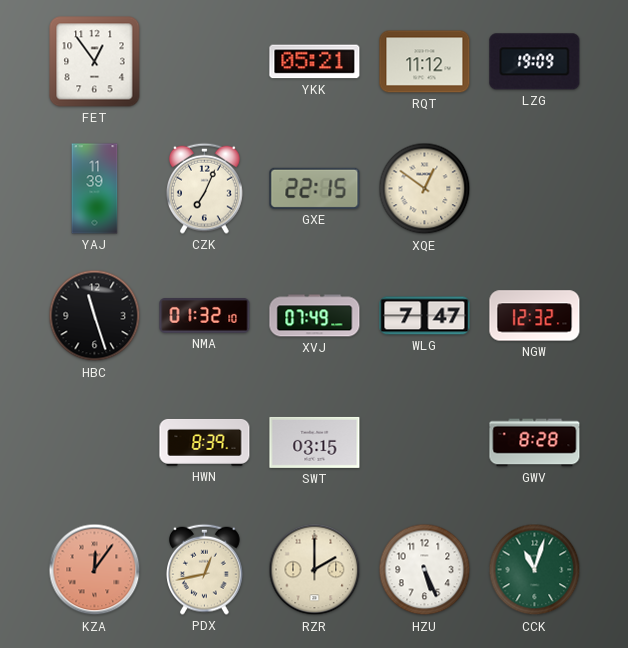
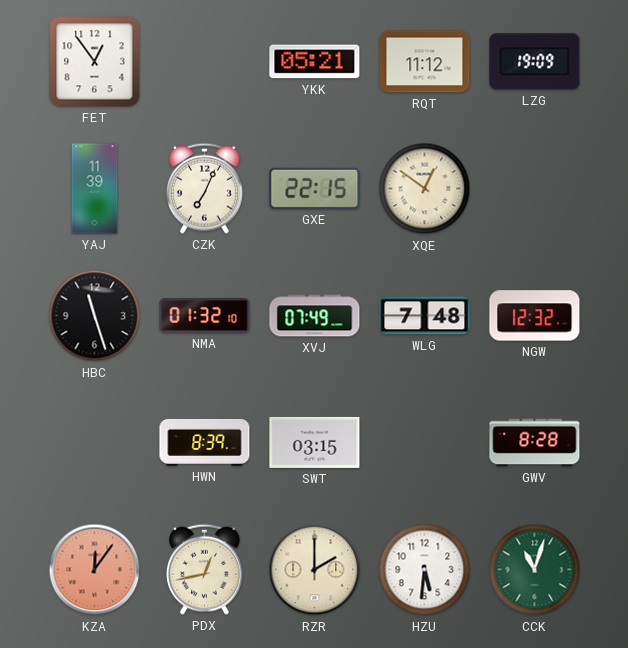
WLG: 7:47 -> 7:48
HZU: 5:26 -> 5:31
